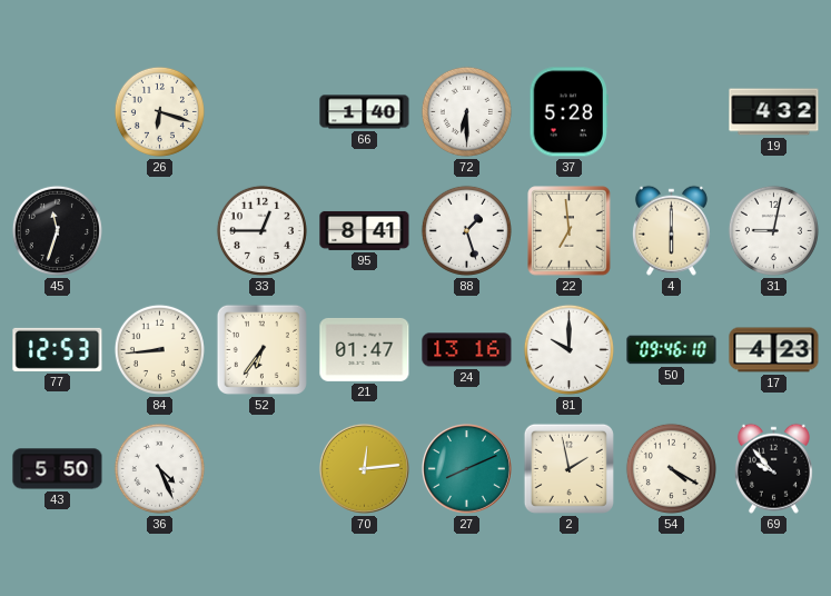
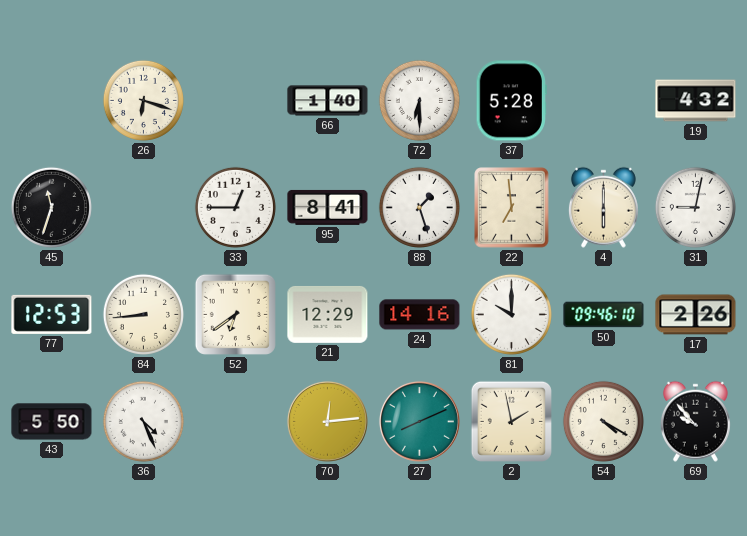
52: 6:36 -> 6:39
21: 01:47 -> 12:29
24: 13:16 -> 14:16
17: 4:23 -> 2:26
